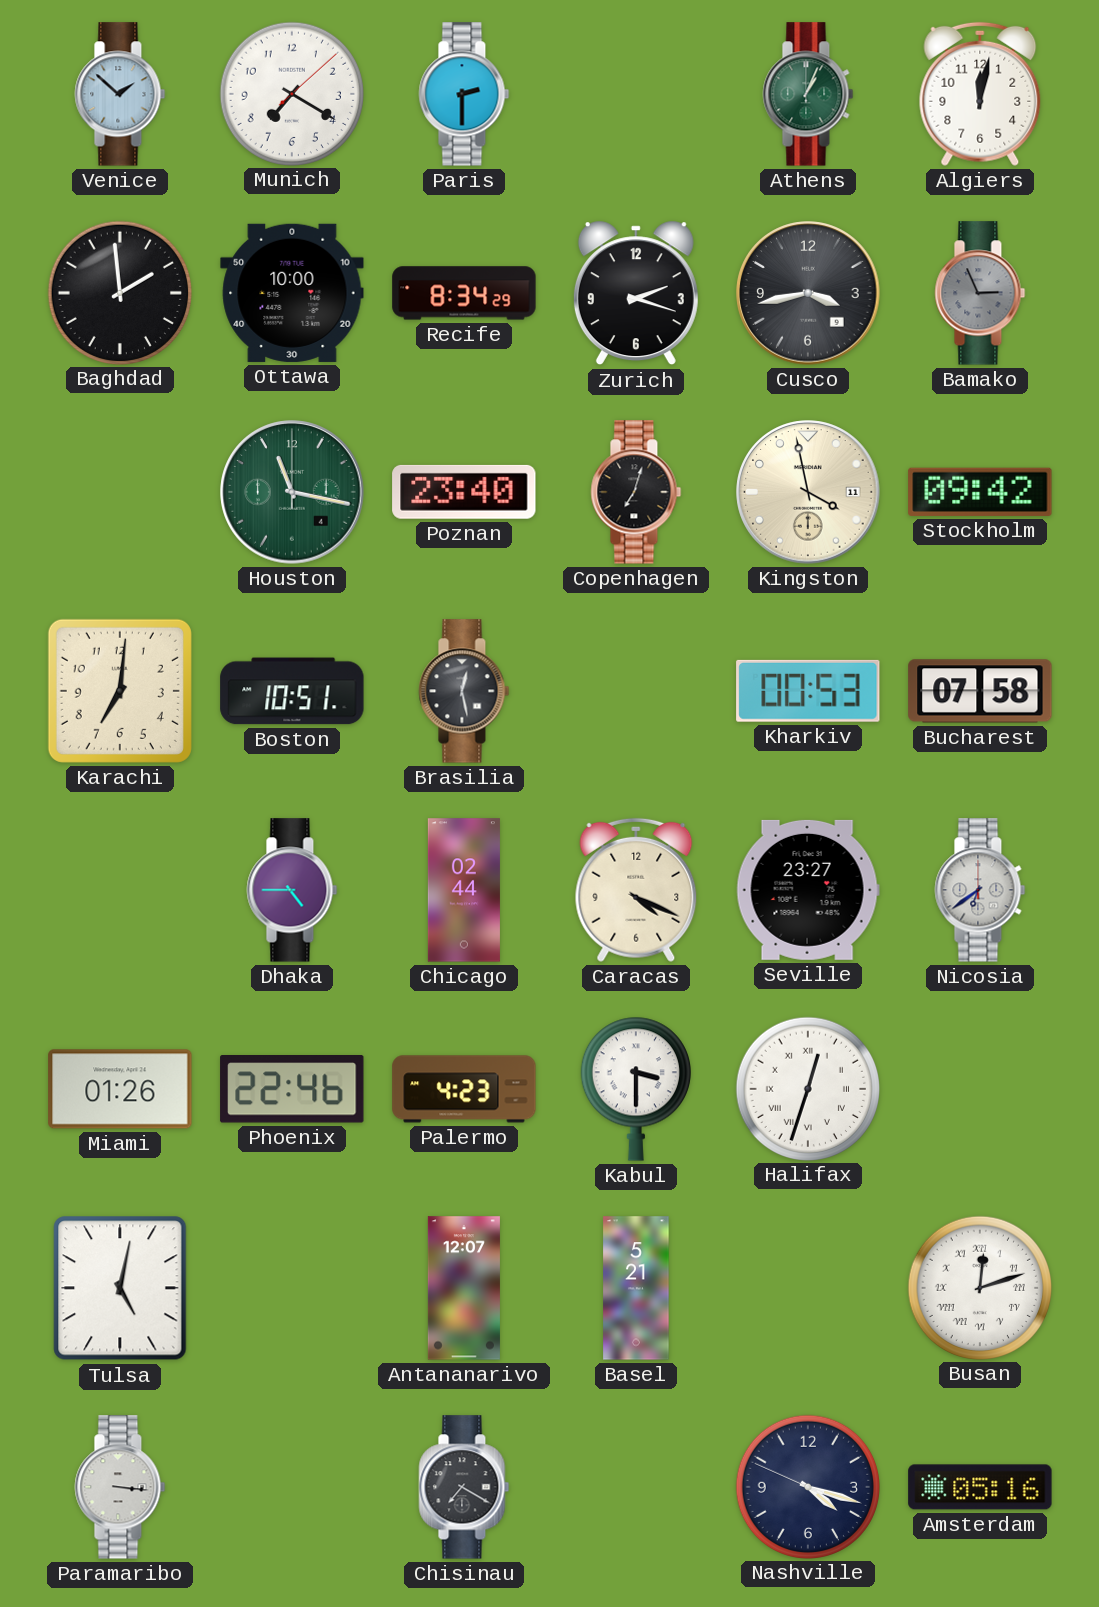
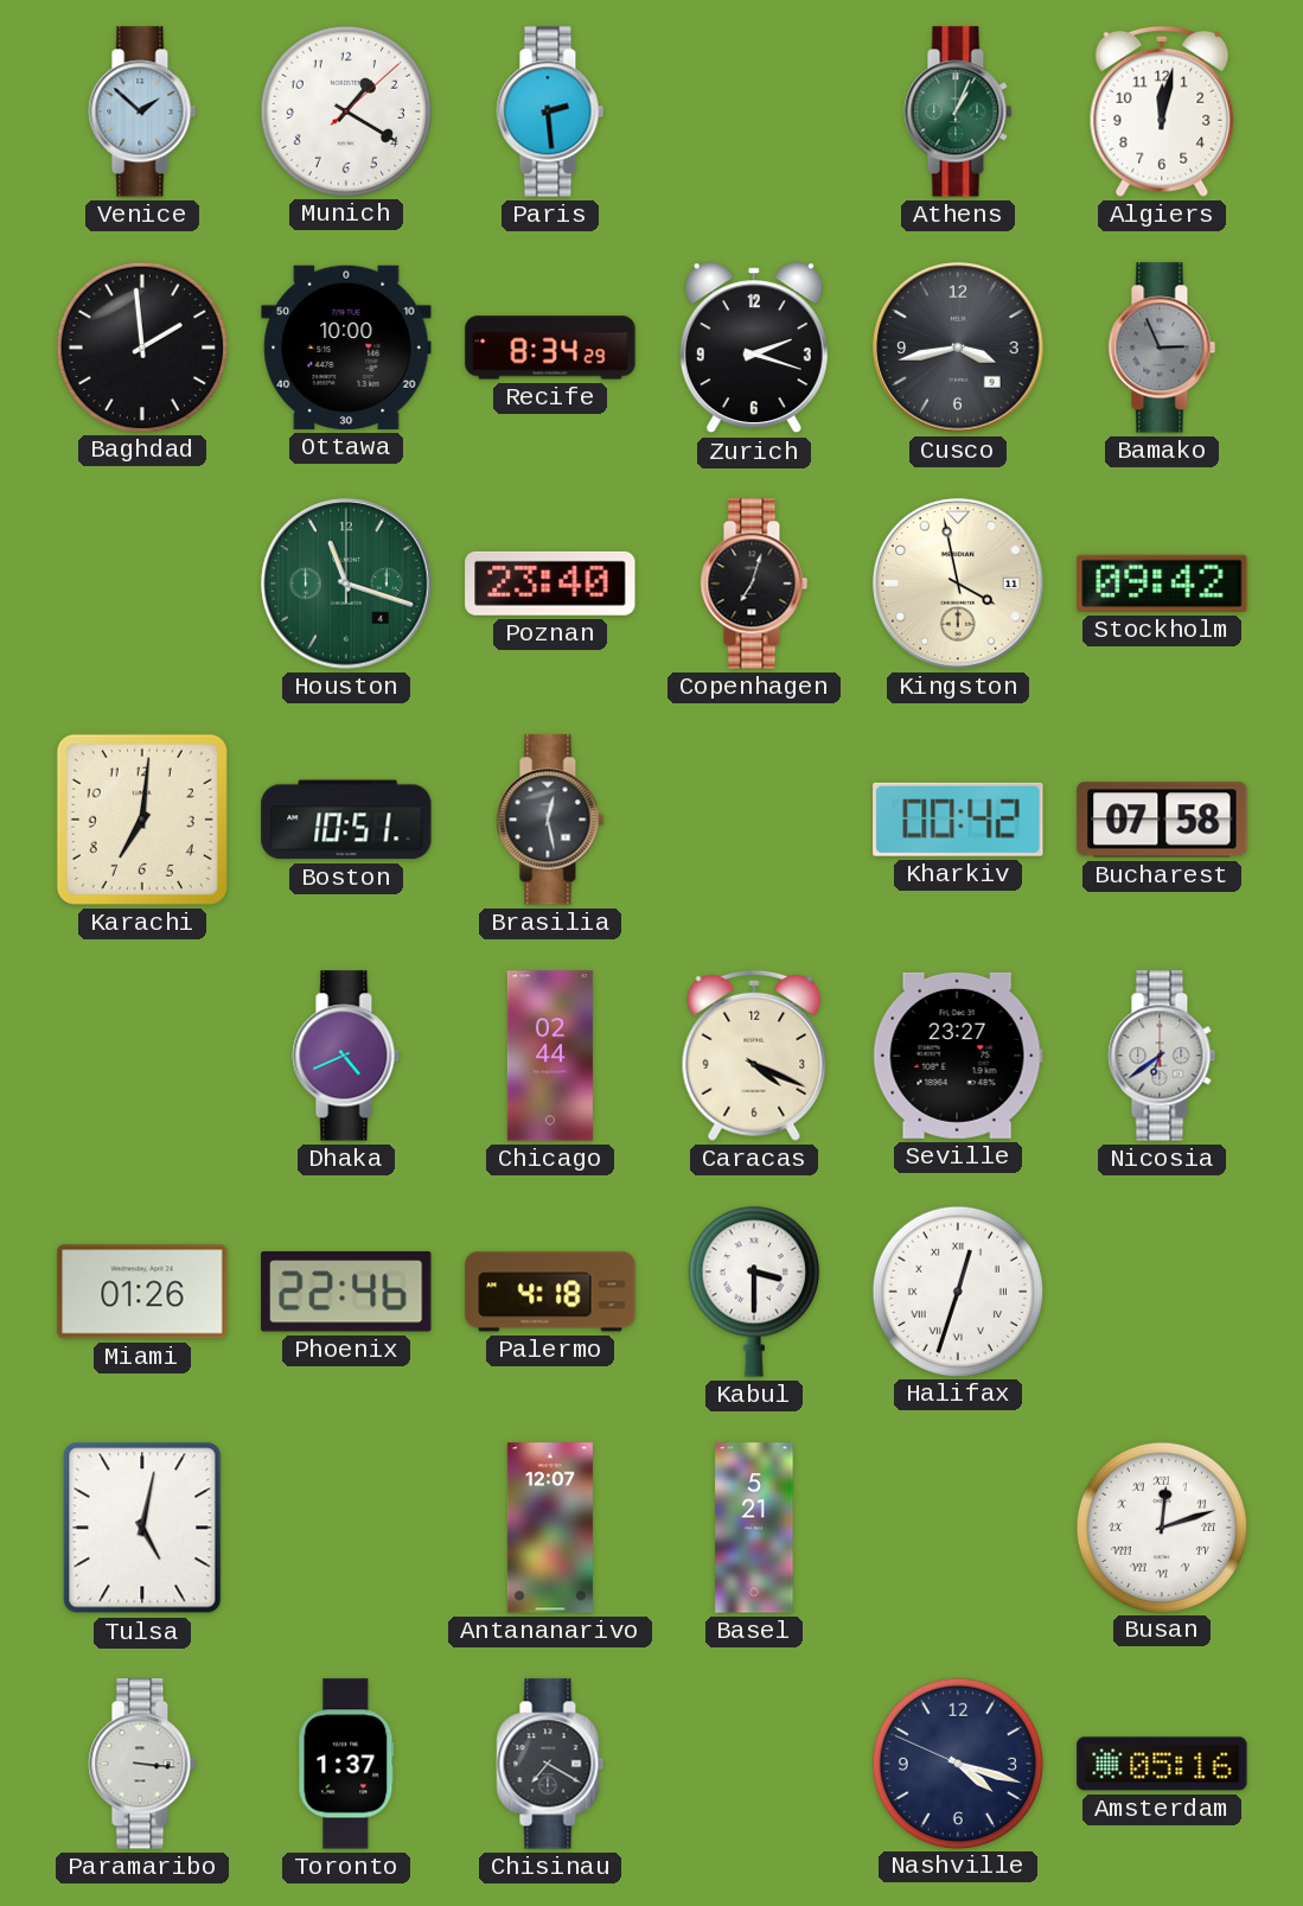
Munich: 7:20 -> 1:20
Paris: 2:30 -> 2:29
Houston: 11:17 -> 11:18
Kharkiv: 00:53 -> 00:42
Dhaka: 4:45 -> 4:41
Palermo: 4:23 -> 4:18
Toronto: none -> 1:37
